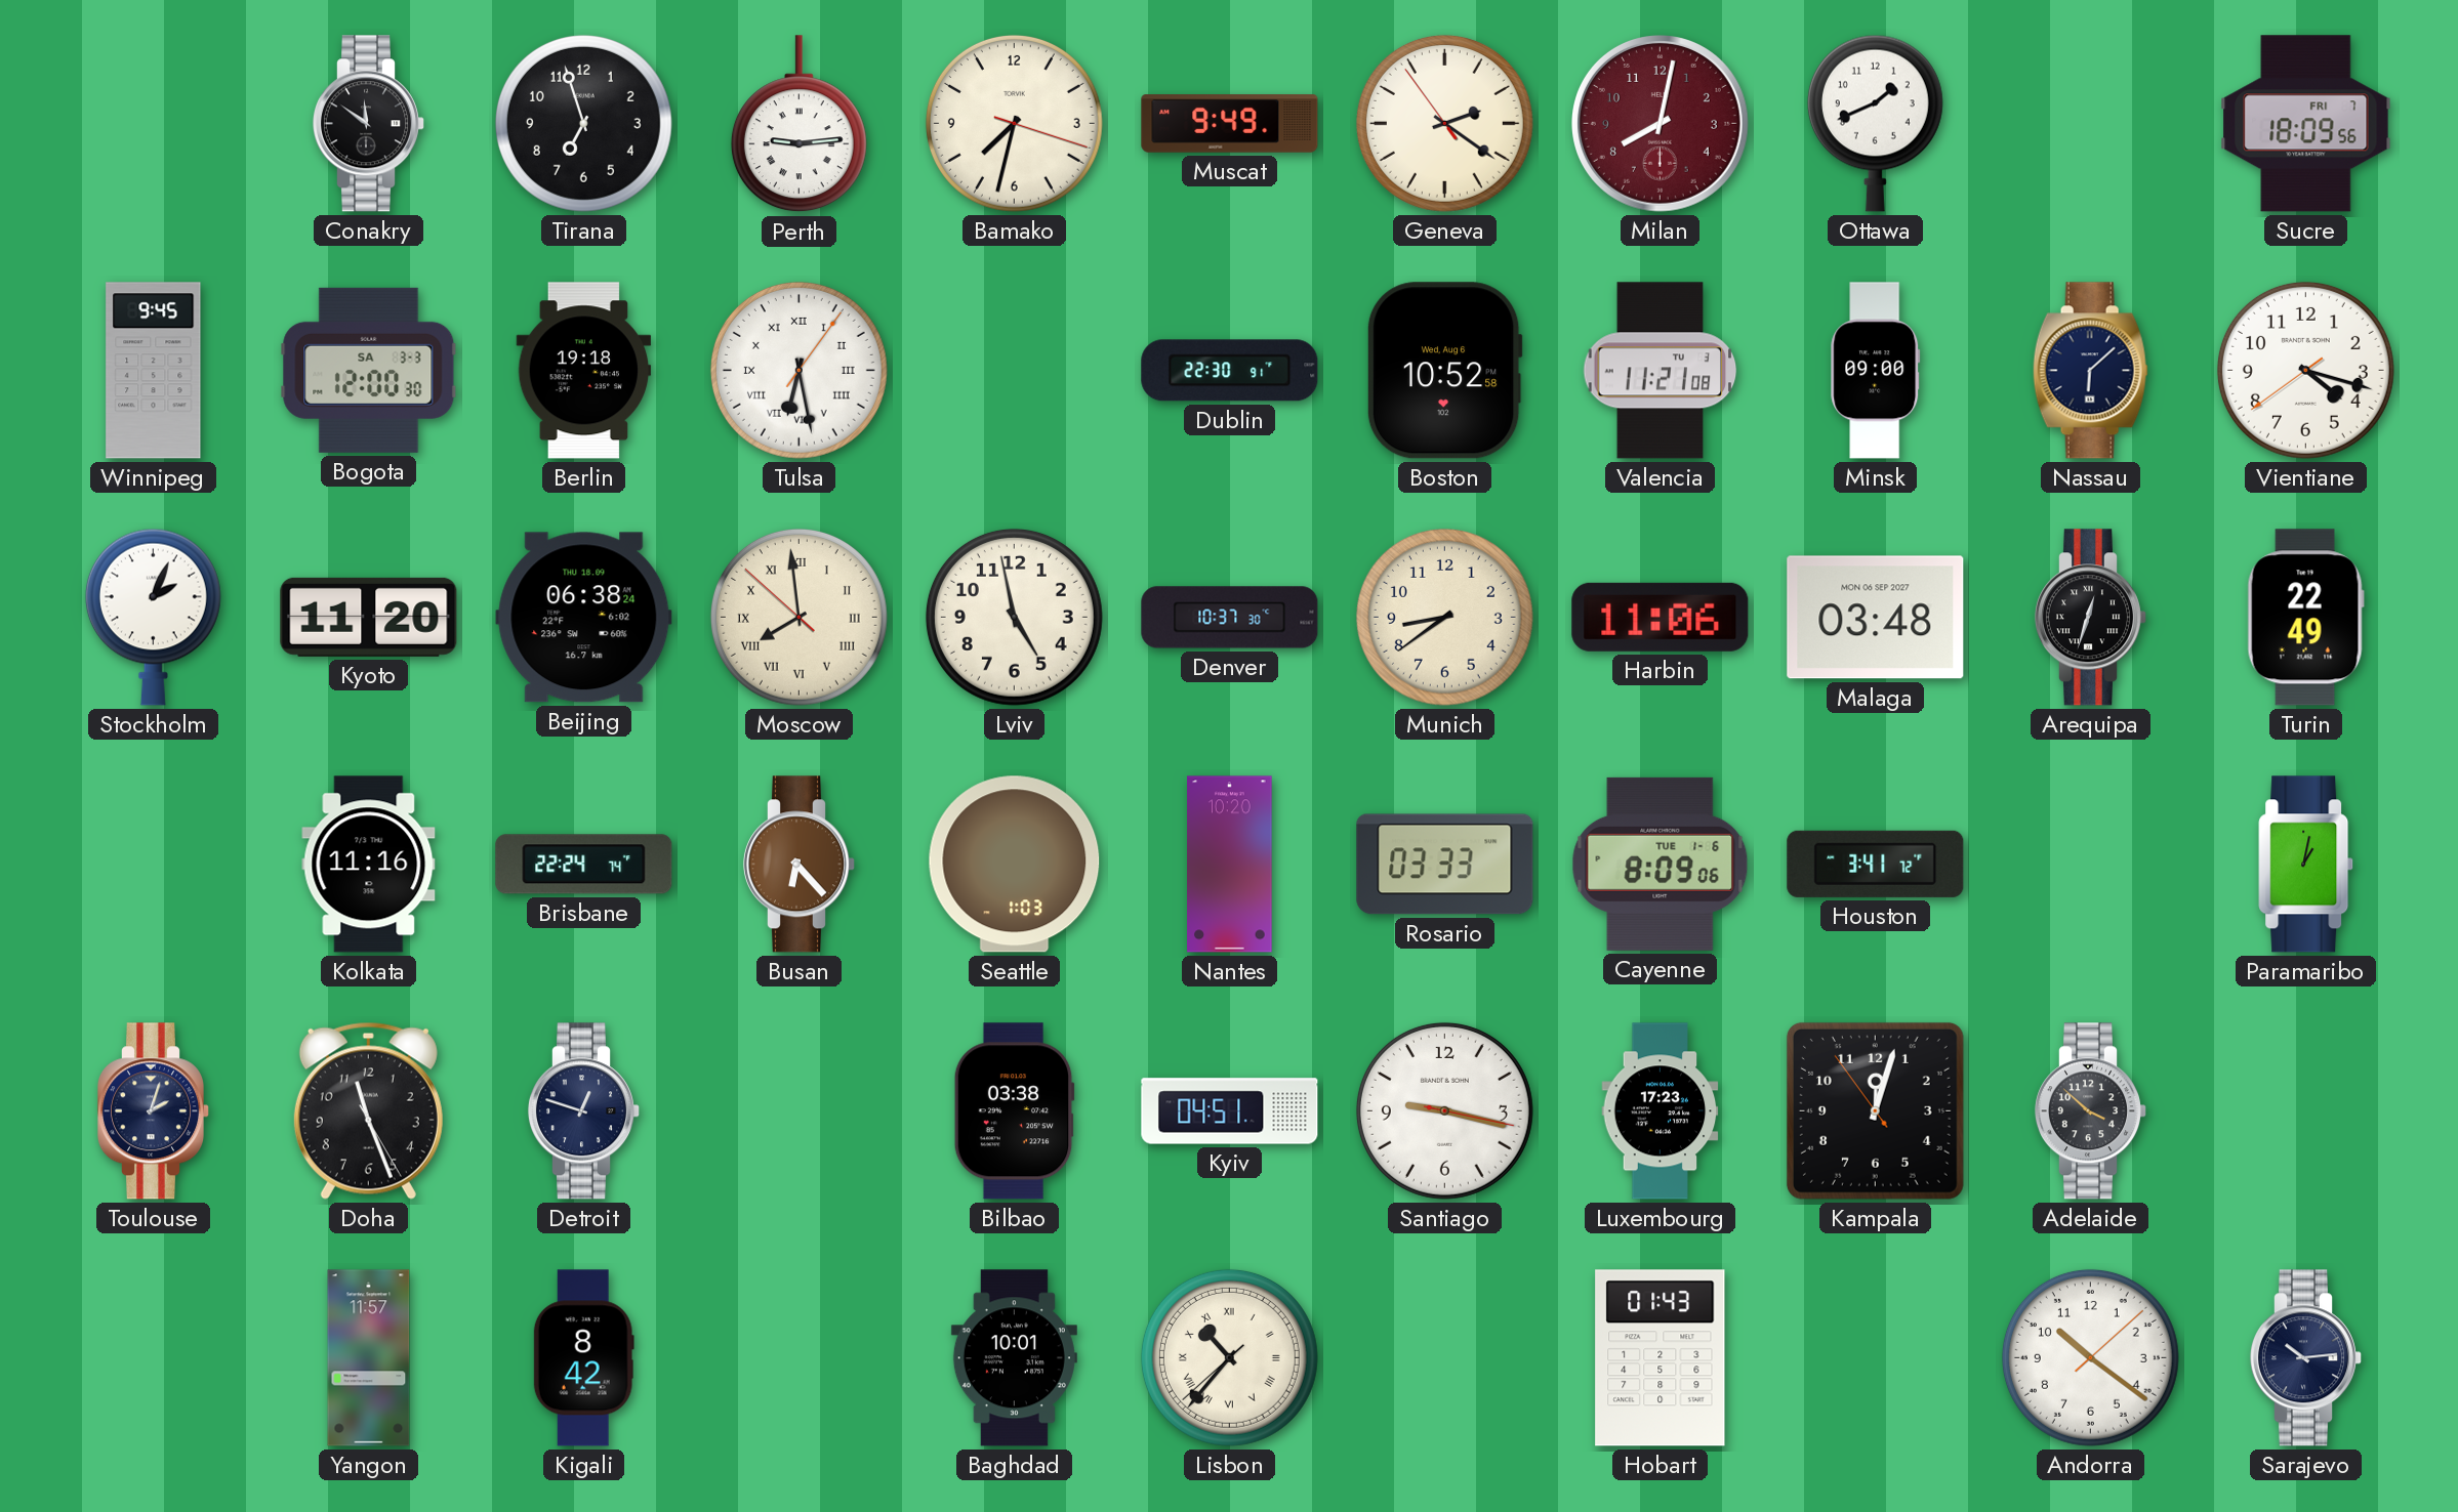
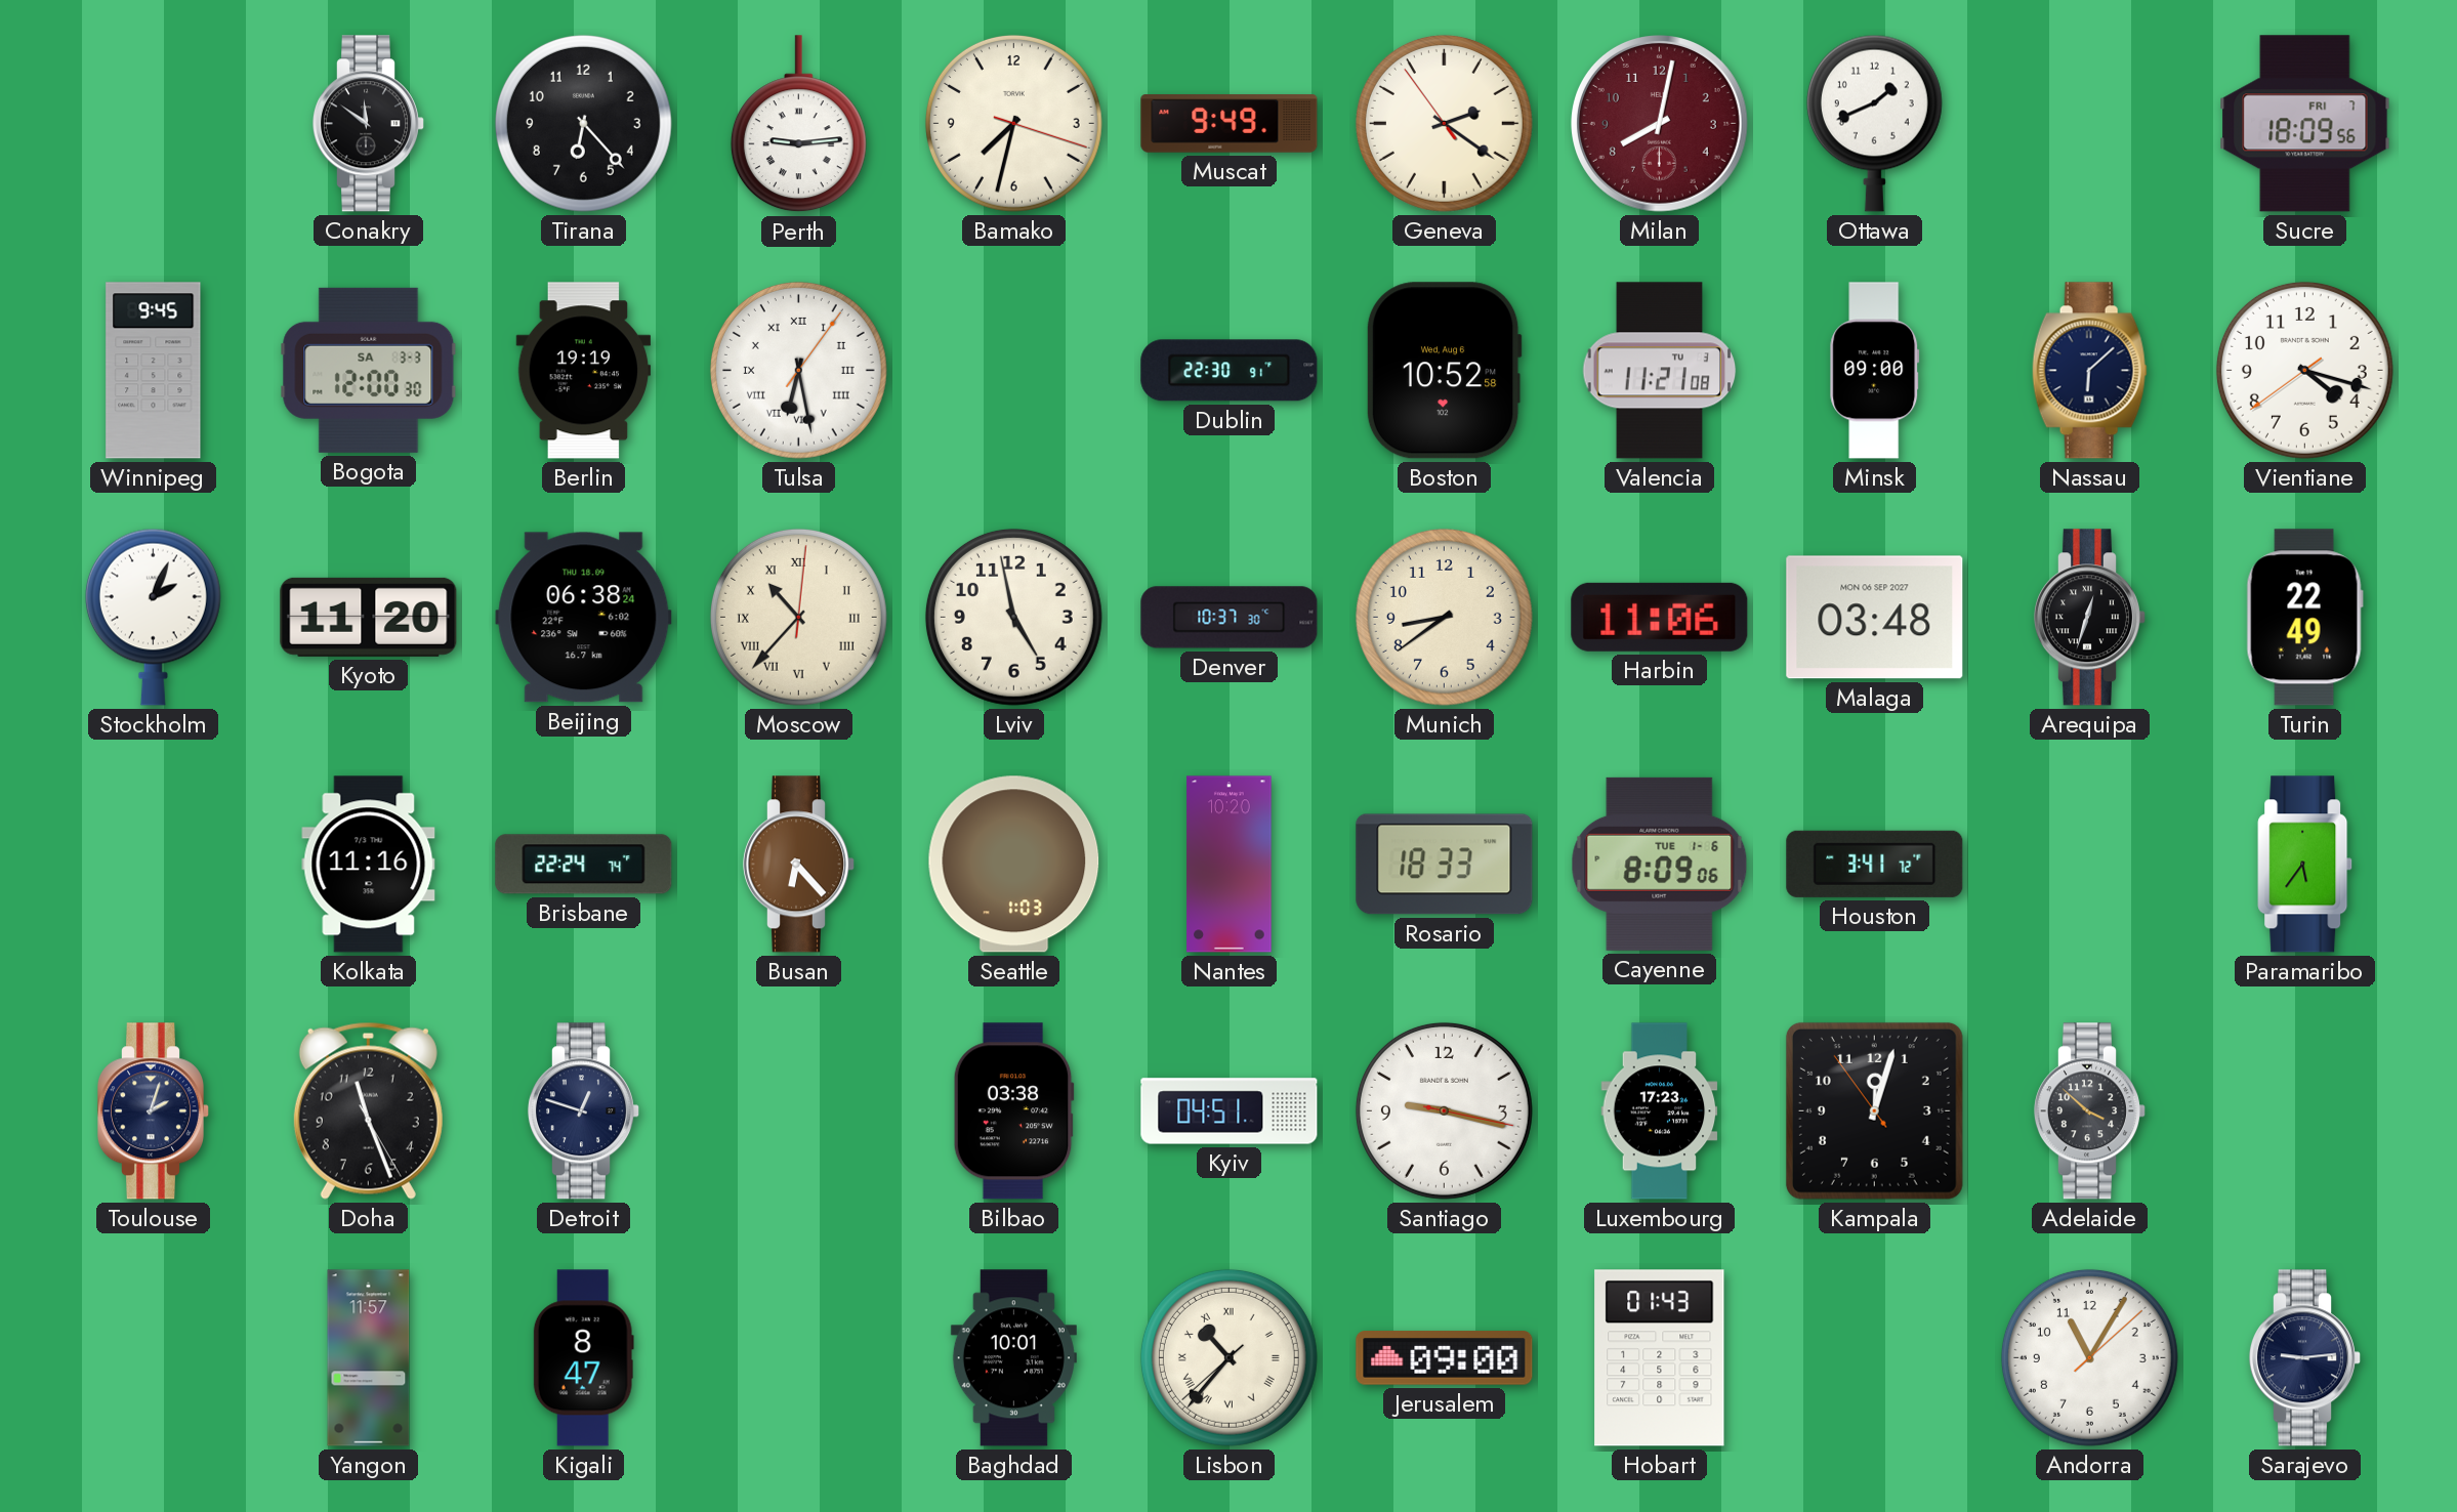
Tirana: 6:57 -> 6:23
Berlin: 19:18 -> 19:19
Moscow: 7:58 -> 10:37
Rosario: 03:33 -> 18:33
Paramaribo: 1:02 -> 5:36
Kigali: 8:42 -> 8:47
Jerusalem: none -> 09:00
Andorra: 10:21 -> 11:05
Sarajevo: 10:14 -> 9:14
